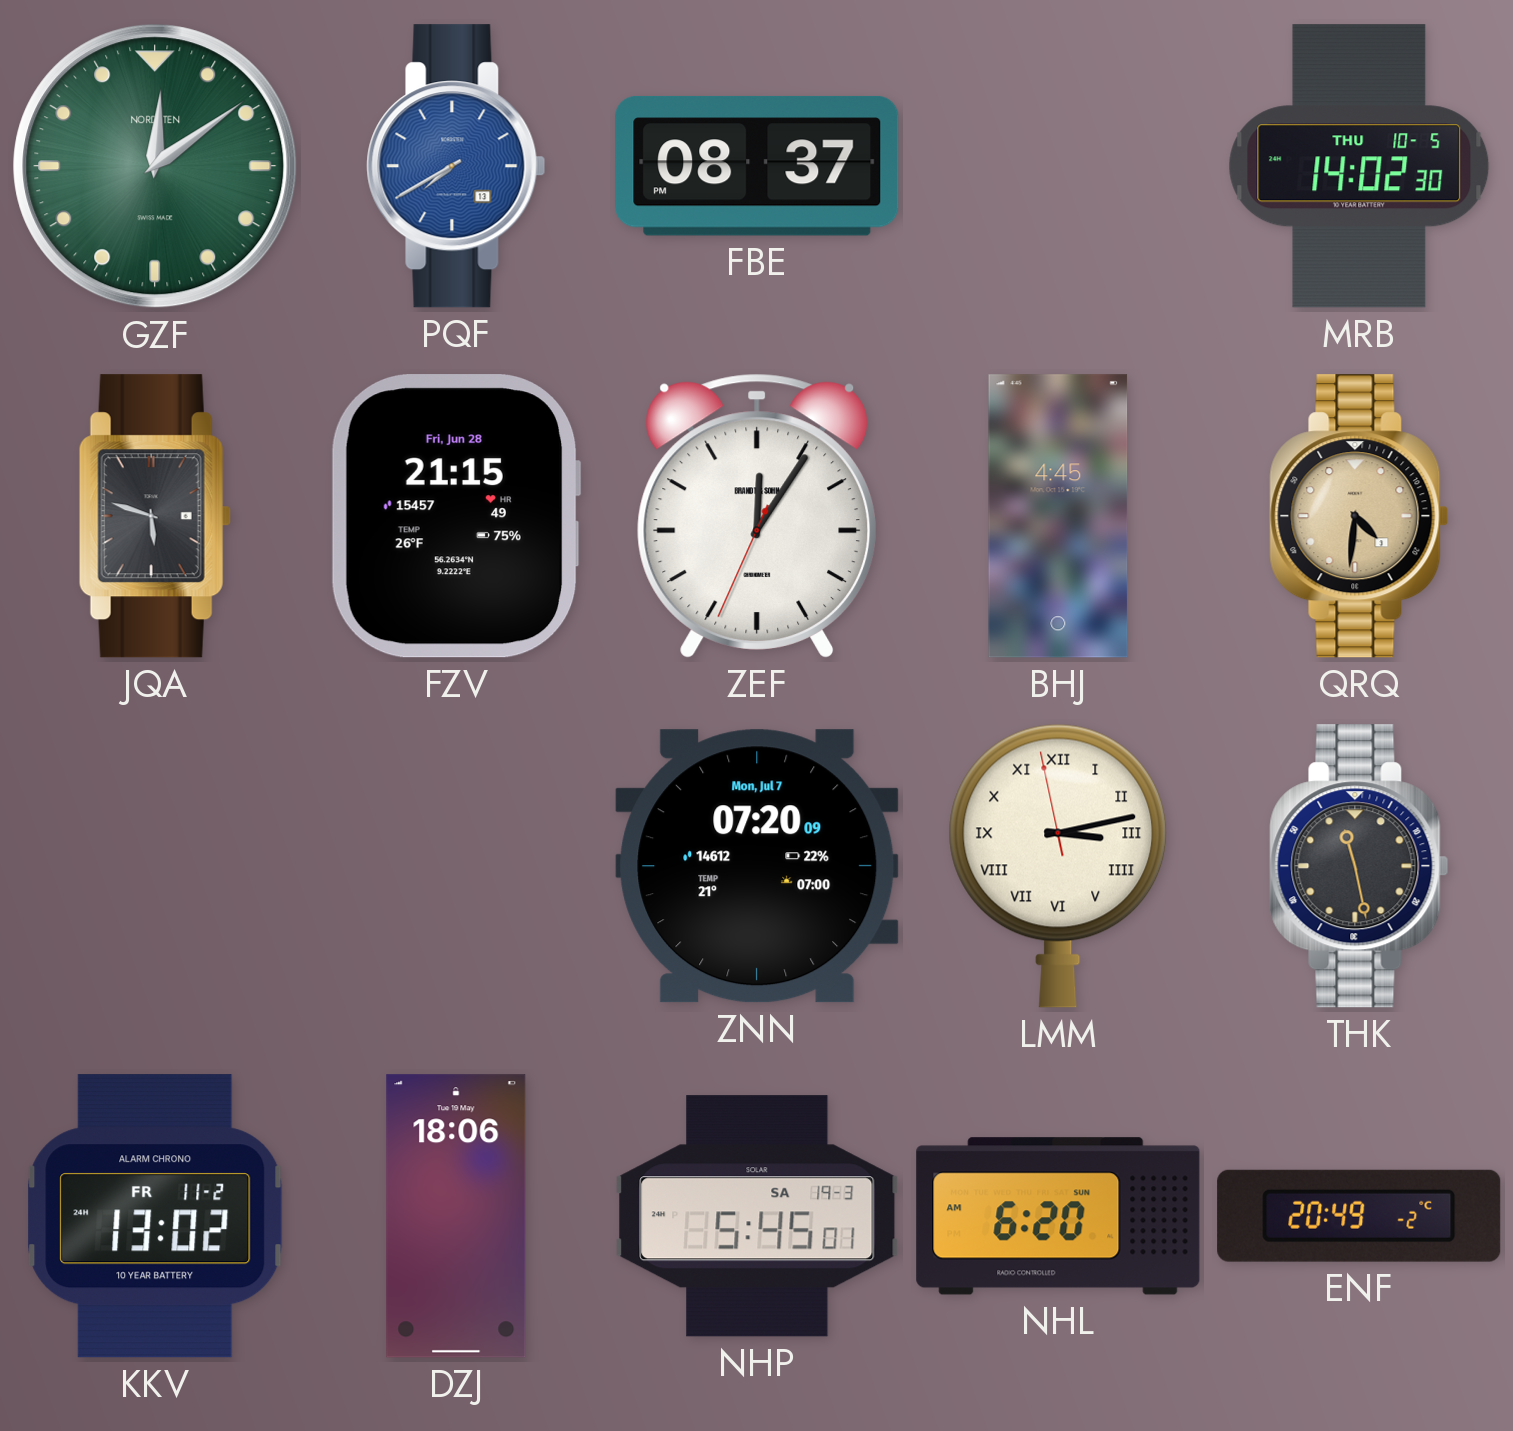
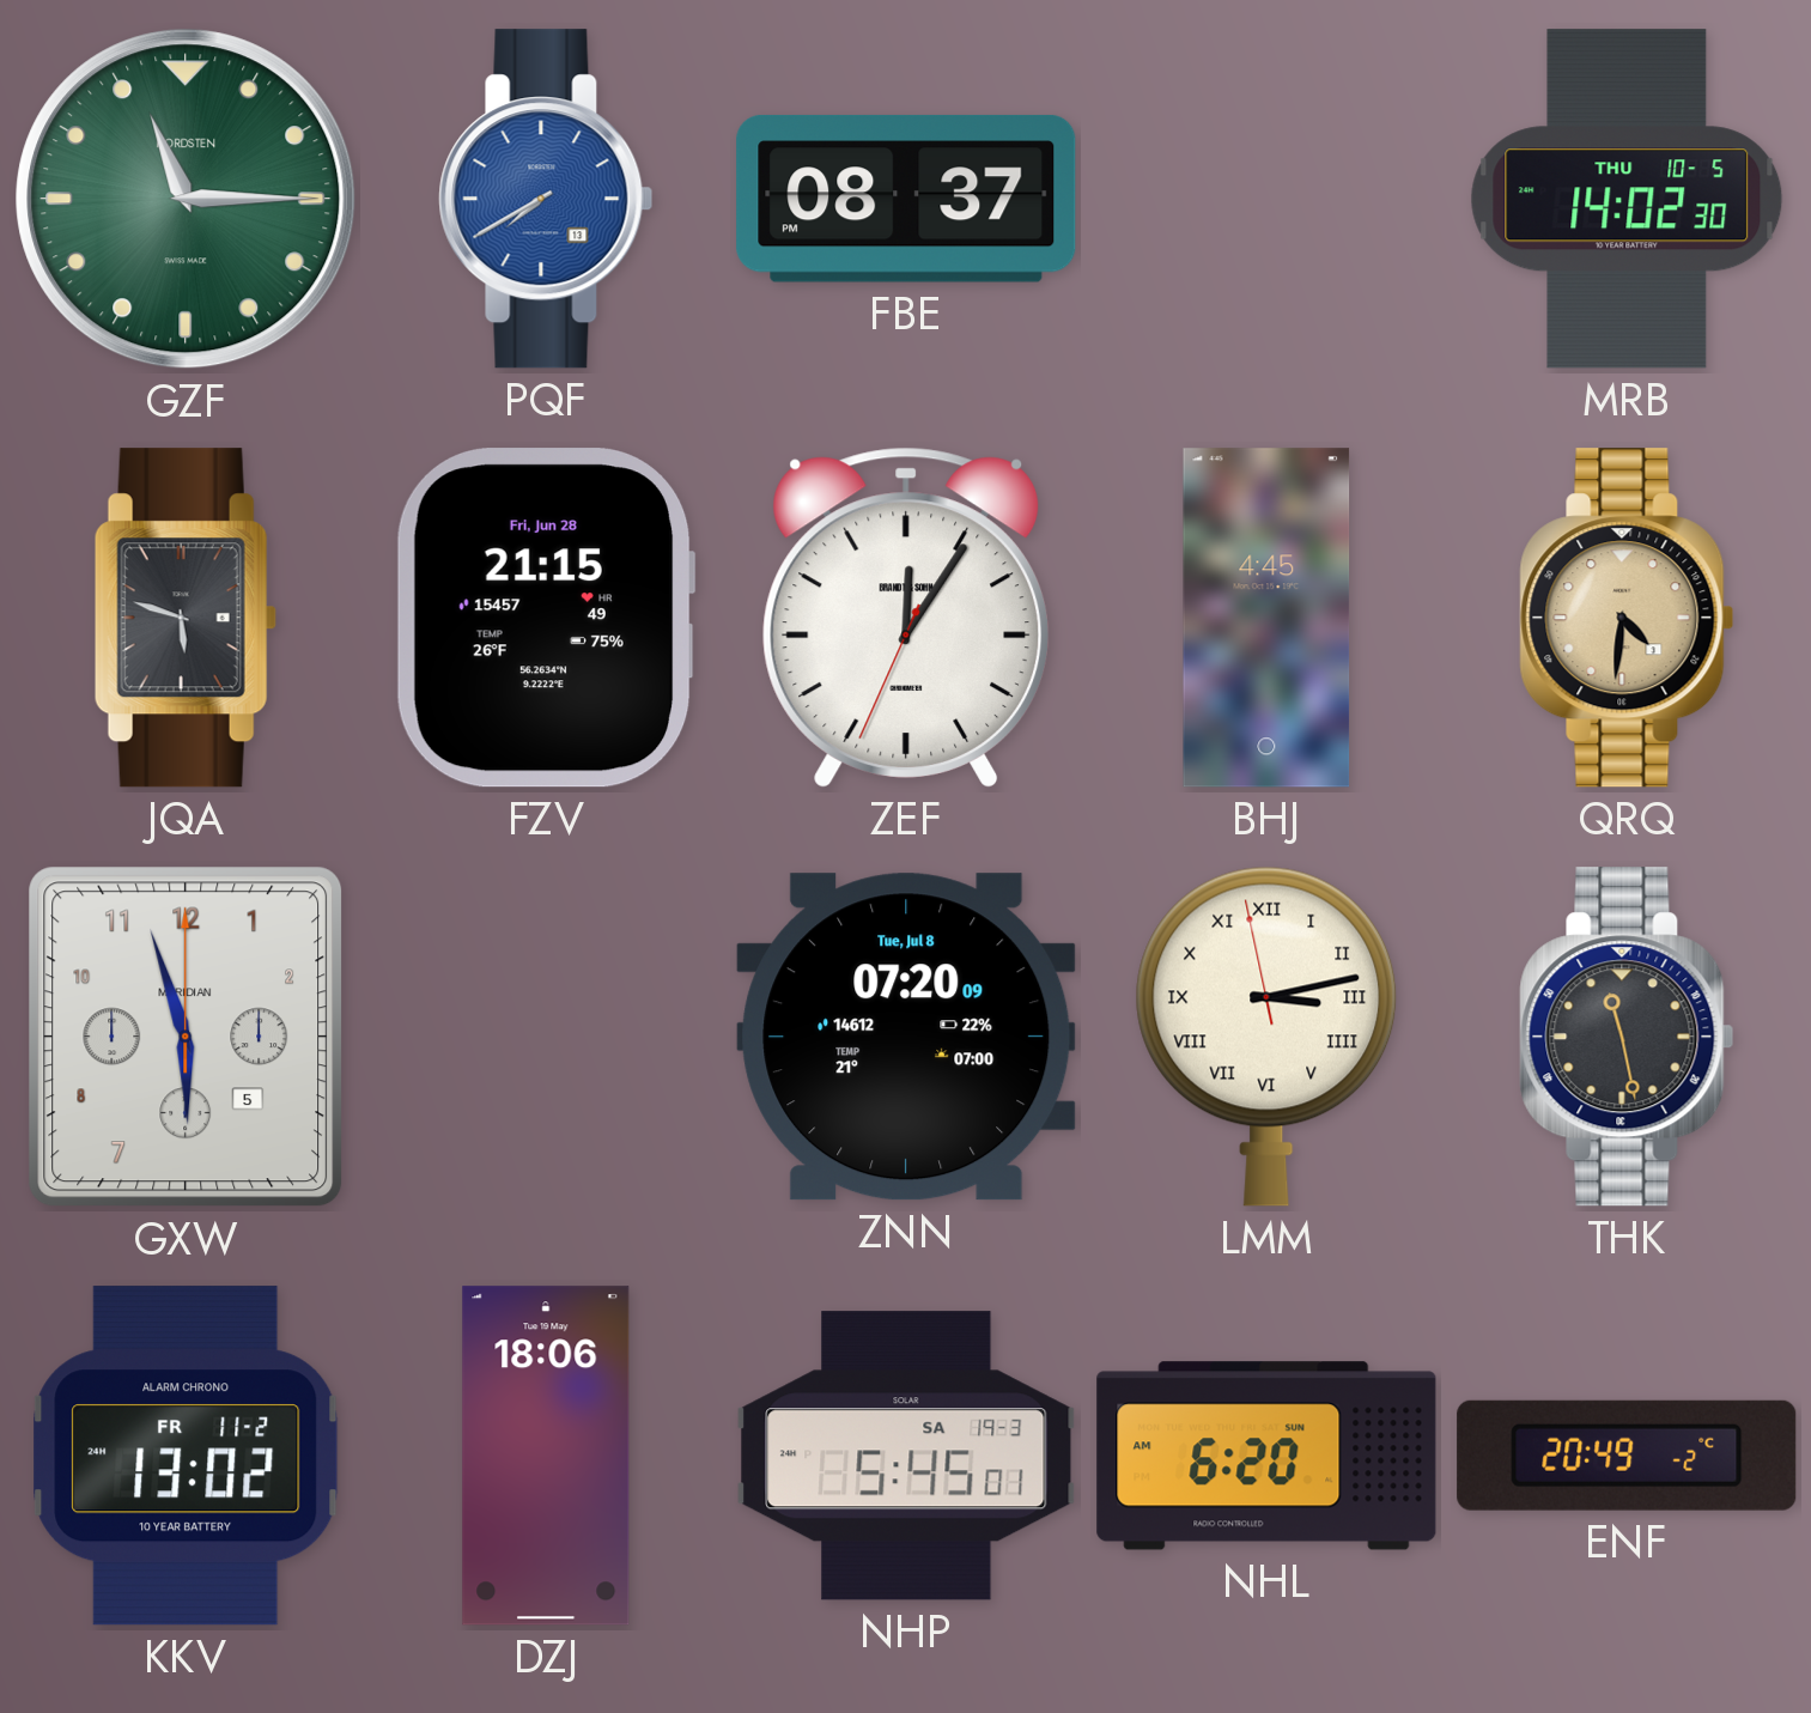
GZF: 12:09 -> 11:15
GXW: none -> 5:57
ZNN date: Mon, Jul 7 -> Tue, Jul 8
